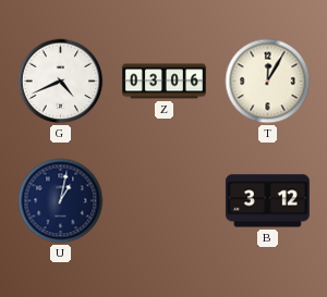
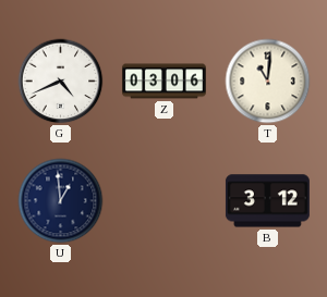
T: 12:05 -> 11:01
U: 1:02 -> 12:59
